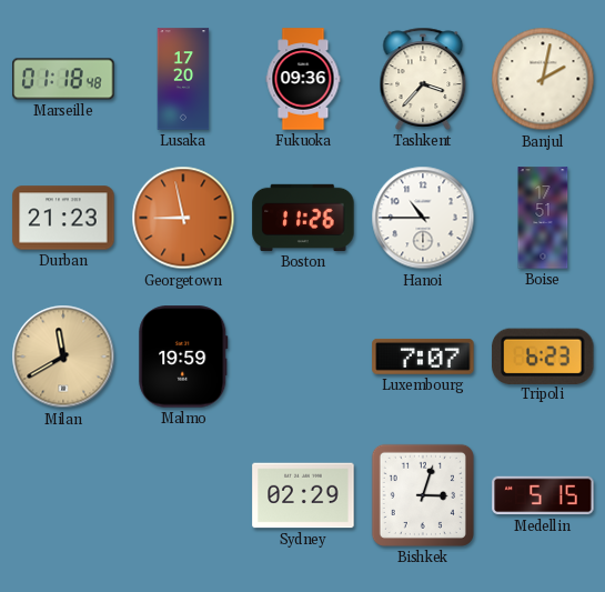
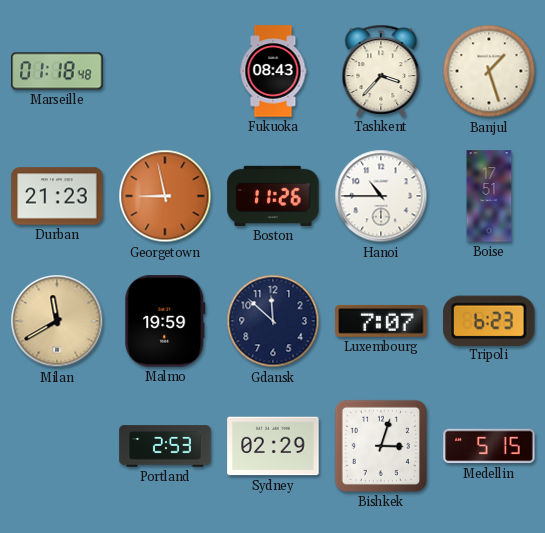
Lusaka: 17:20 -> none
Fukuoka: 09:36 -> 08:43
Banjul: 2:02 -> 1:27
Gdansk: none -> 11:52
Portland: none -> 2:53
